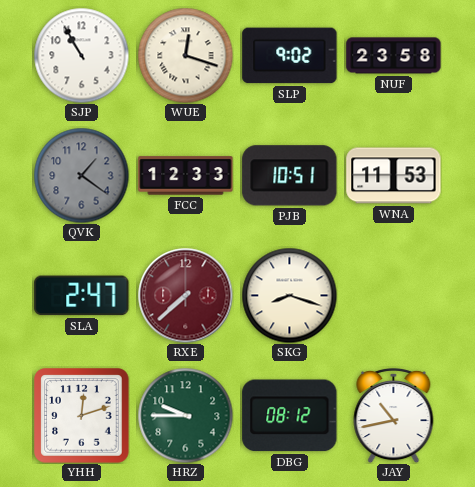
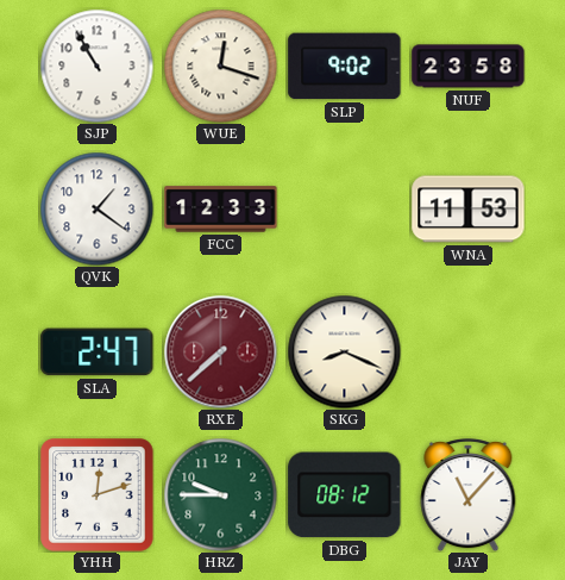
QVK dial: grey -> white
PJB: 10:51 -> none
SKG: 8:18 -> 8:19
JAY: 10:43 -> 11:07
